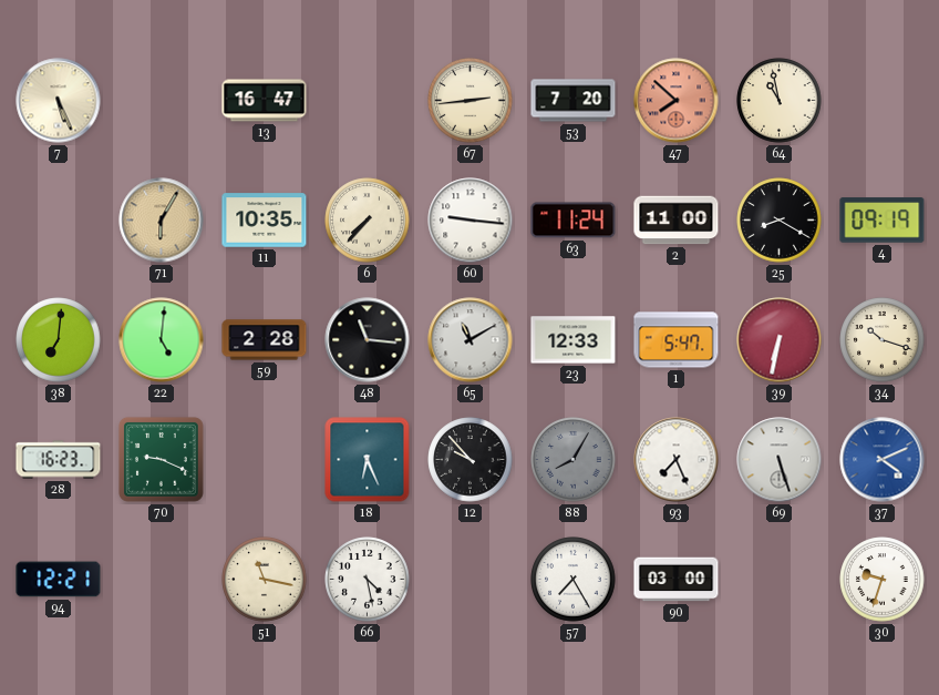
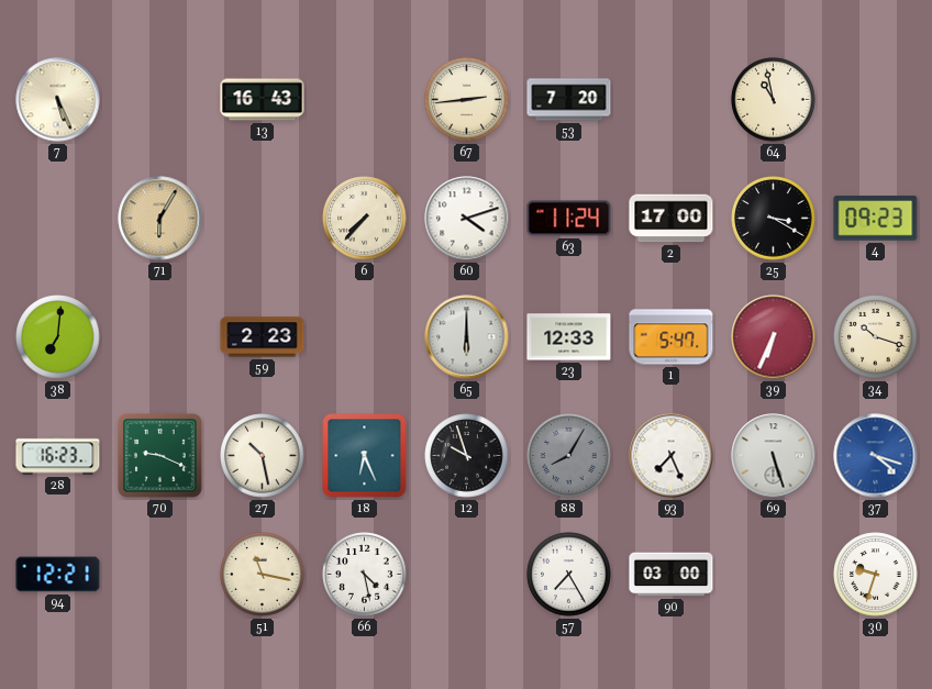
13: 16:47 -> 16:43
47: 7:52 -> none
11: 10:35 -> none
60: 9:16 -> 4:12
2: 11:00 -> 17:00
25: 8:20 -> 3:20
4: 09:19 -> 09:23
22: 5:01 -> none
59: 2:28 -> 2:23
48: 11:16 -> none
65: 11:10 -> 6:00
39: 6:32 -> 6:34
27: none -> 10:28
12: 9:53 -> 9:57
37: 4:11 -> 4:18
